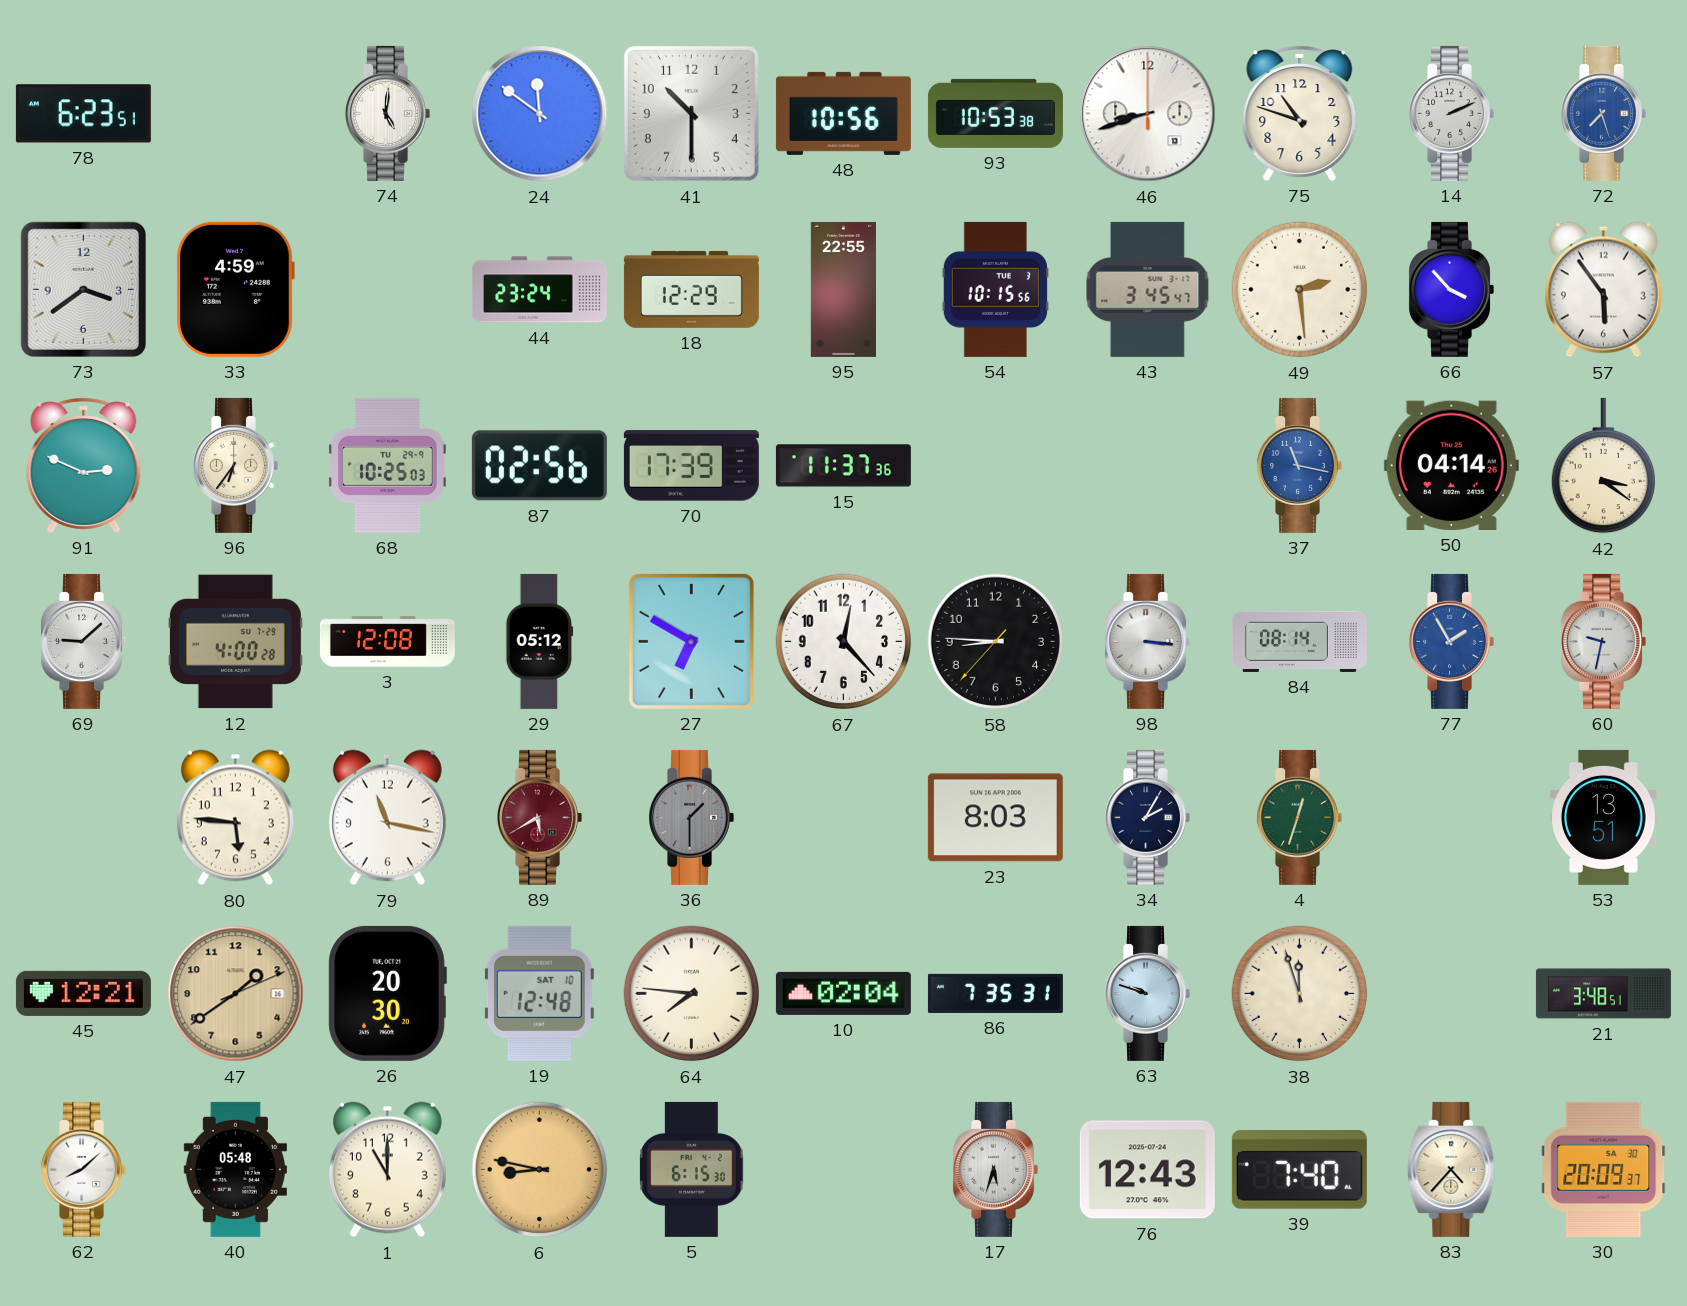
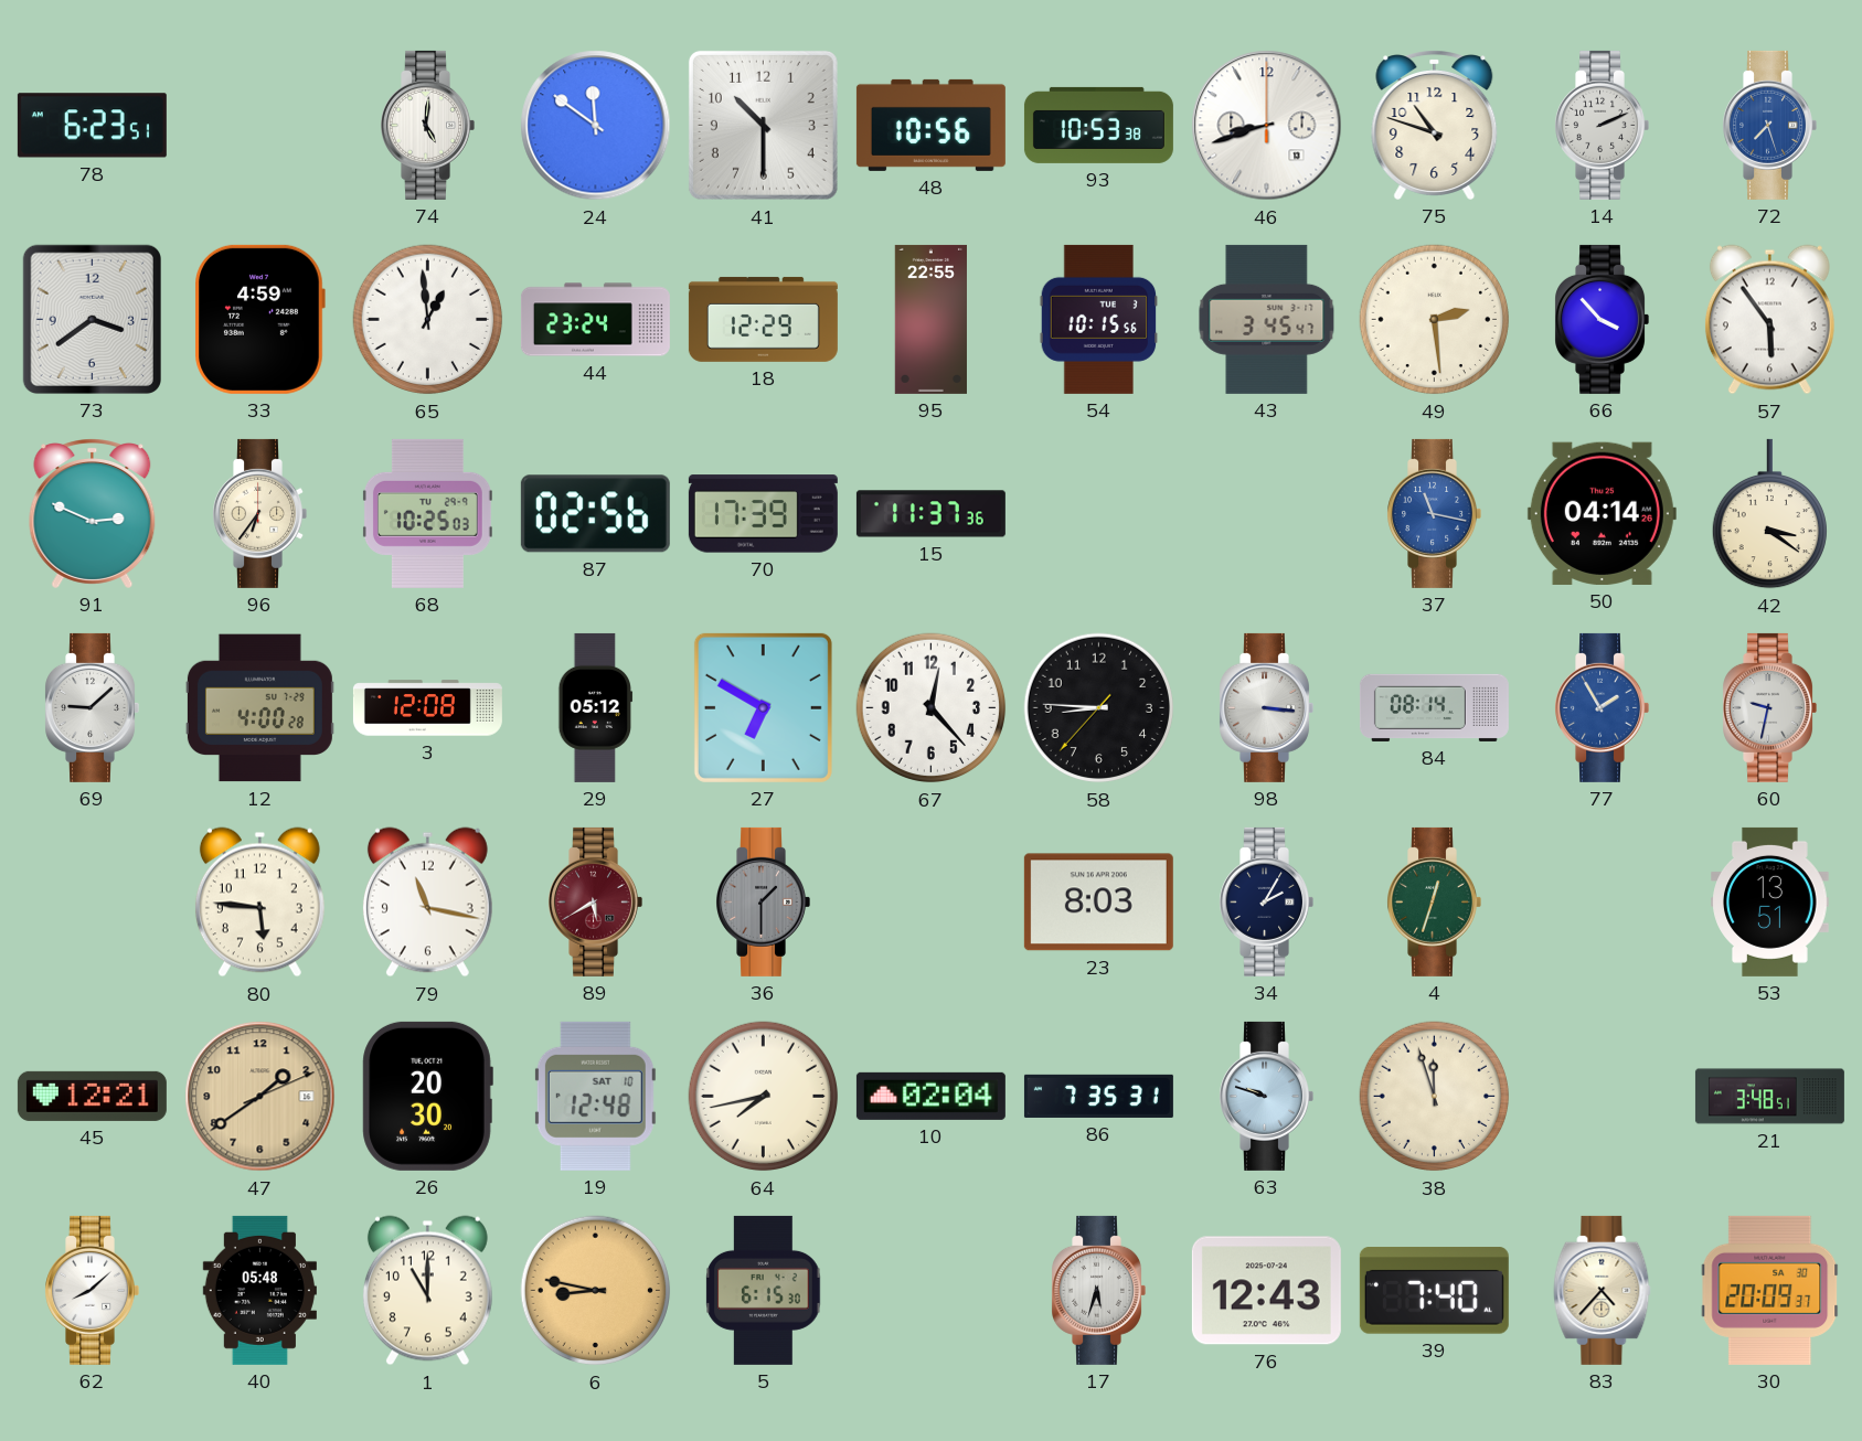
65: none -> 12:59
64: 7:46 -> 7:43
